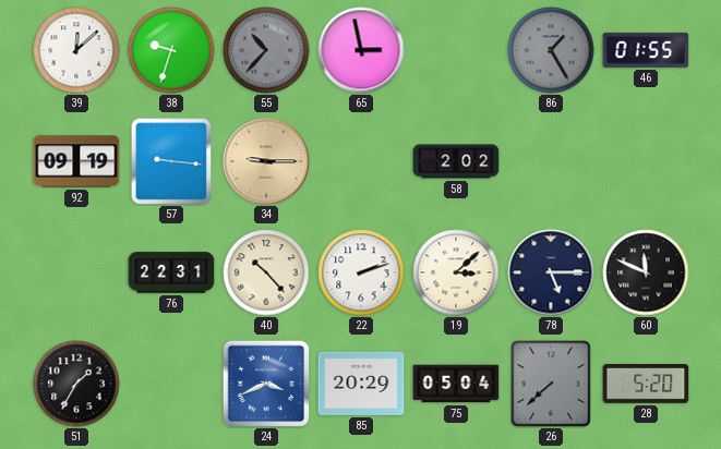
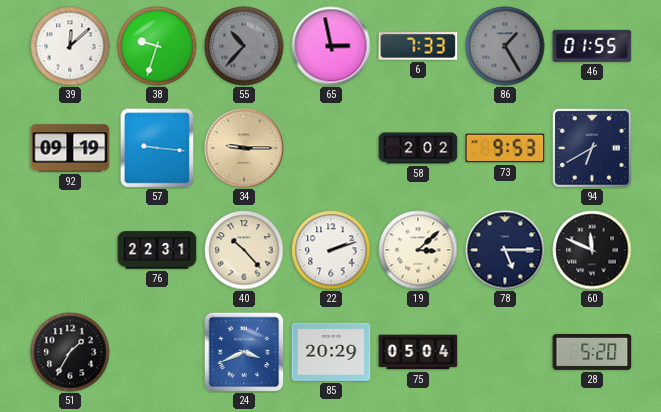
6: none -> 7:33
73: none -> 9:53
94: none -> 6:40
26: 7:38 -> none
